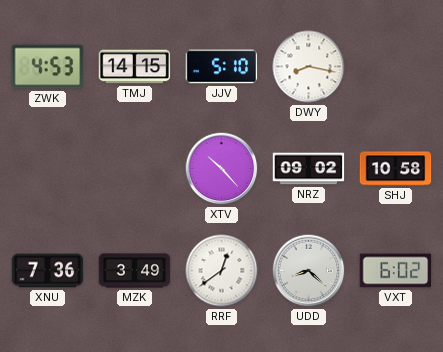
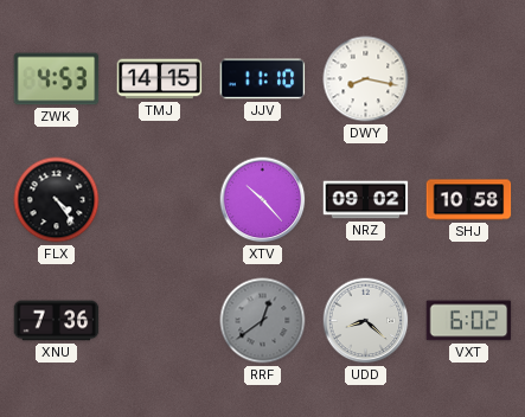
JJV: 5:10 -> 11:10
FLX: none -> 4:24
MZK: 3:49 -> none
RRF dial: white -> grey
